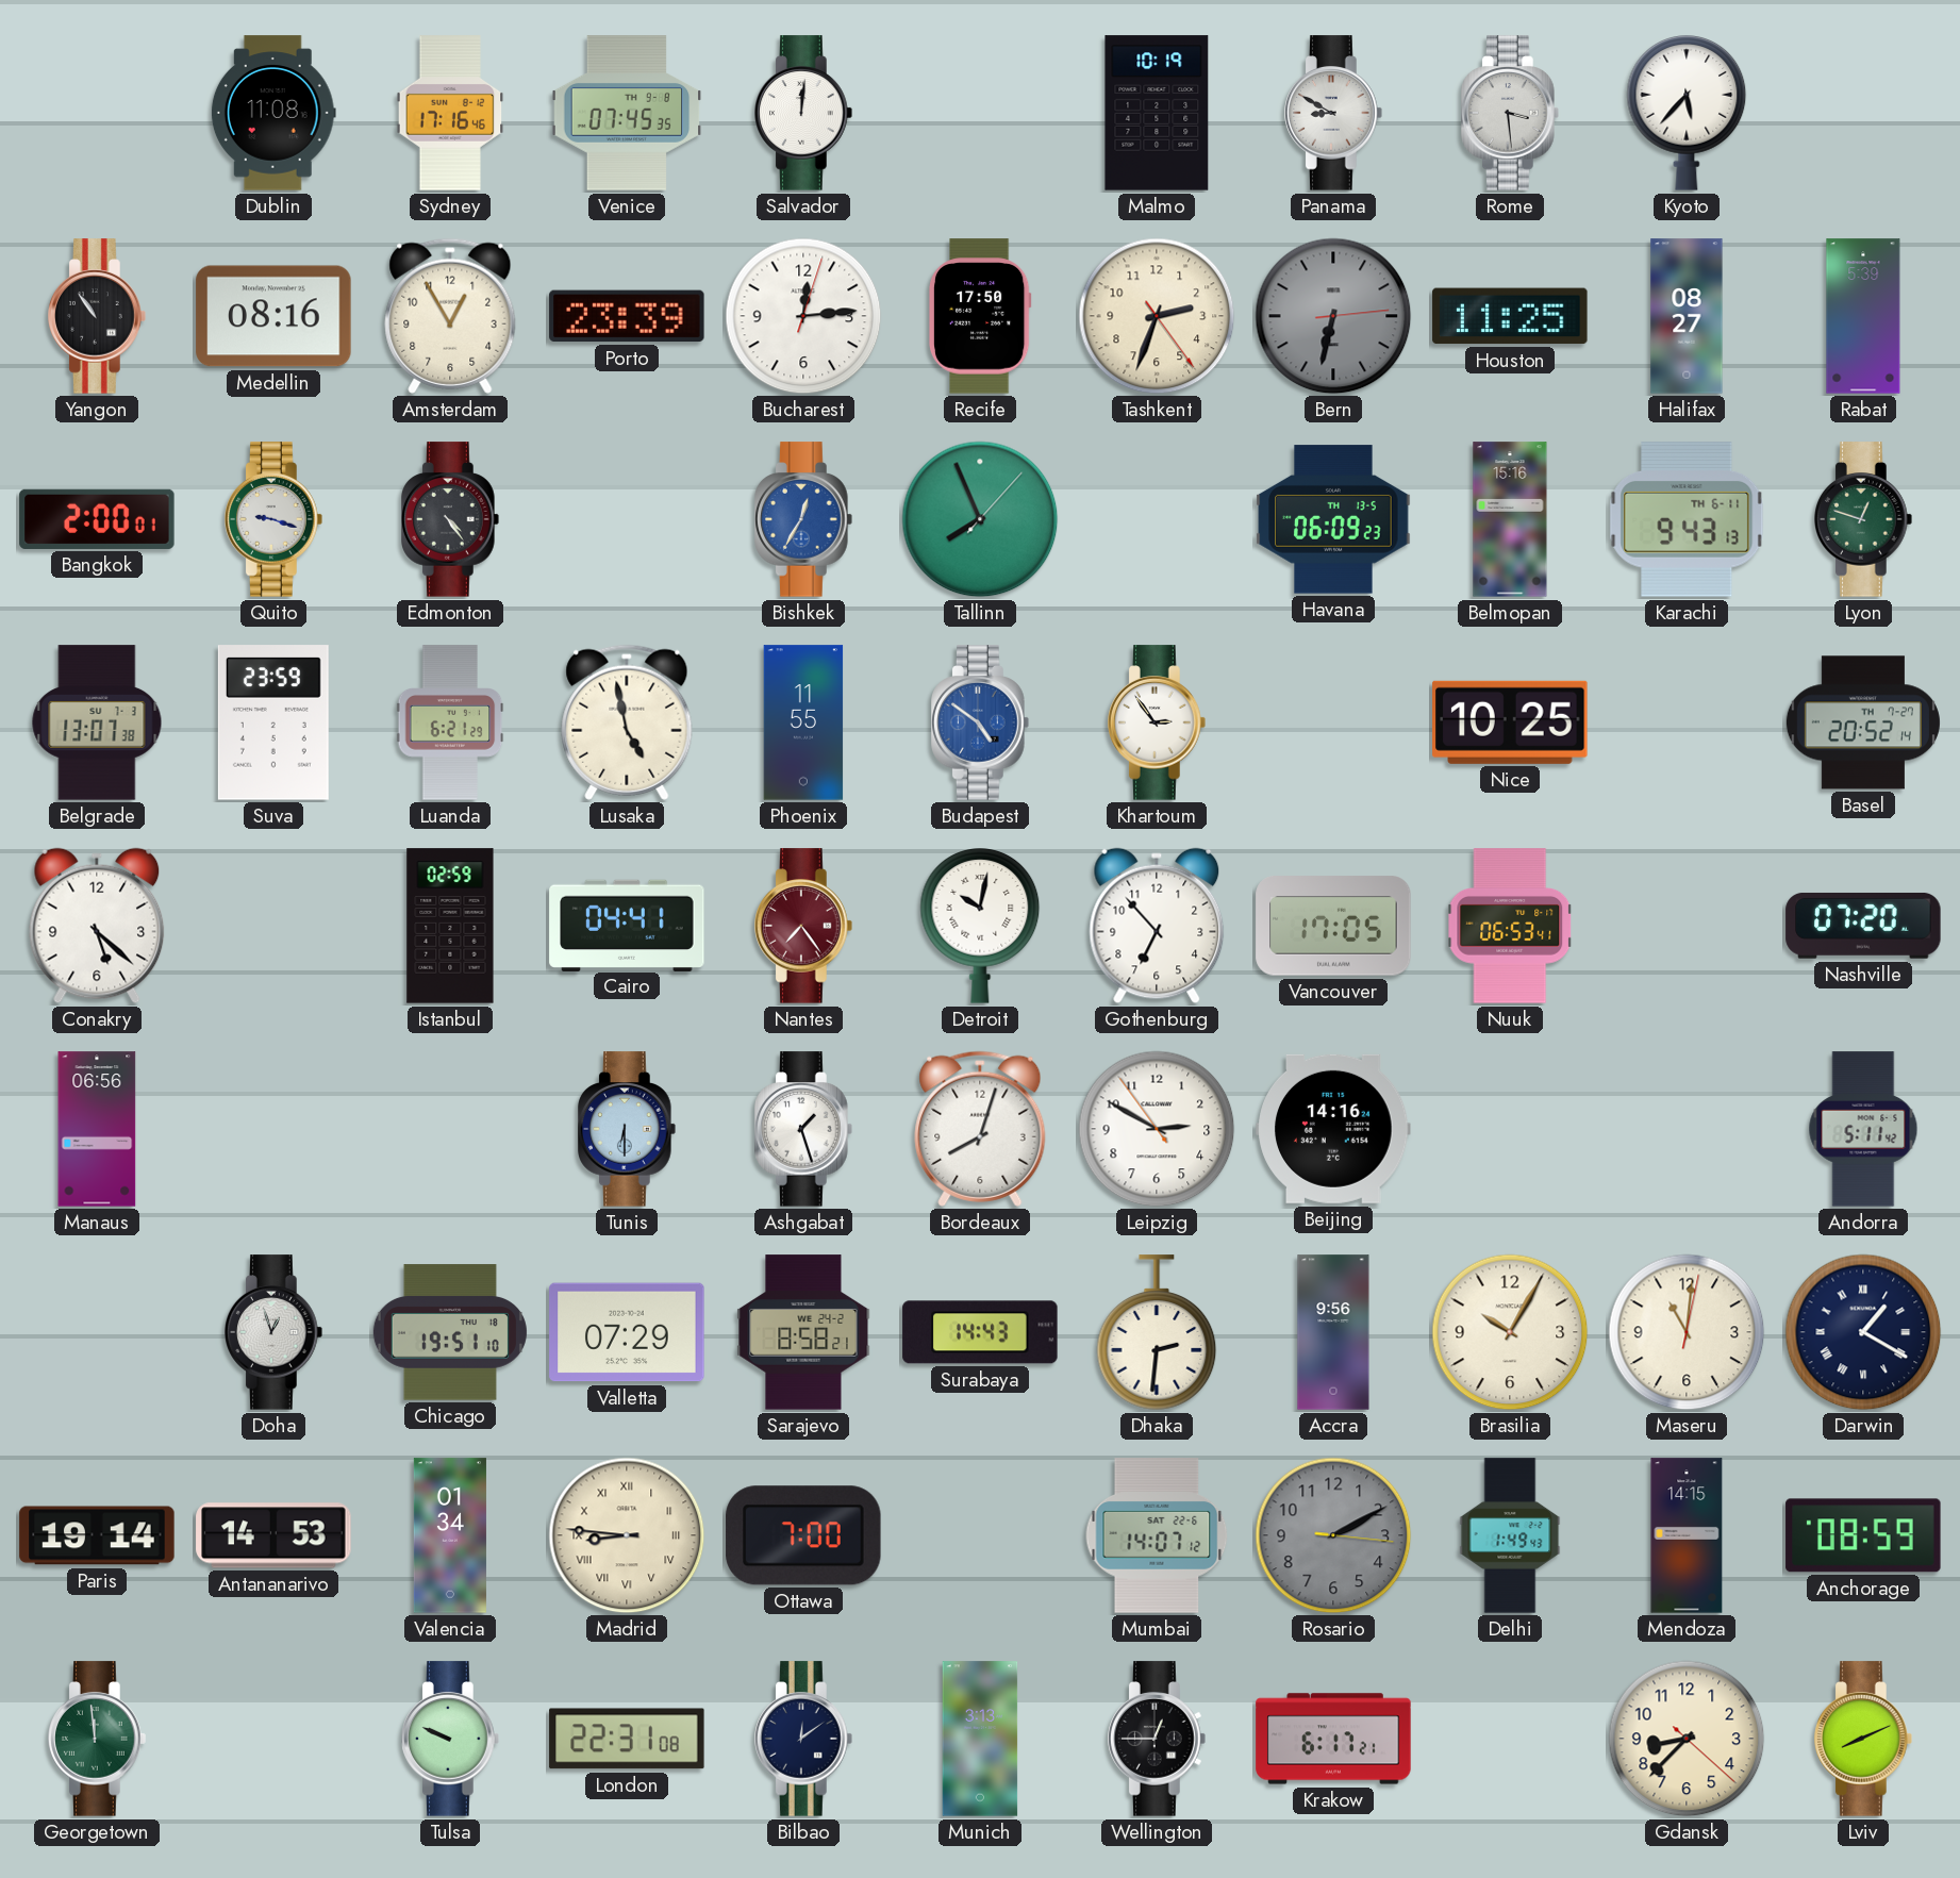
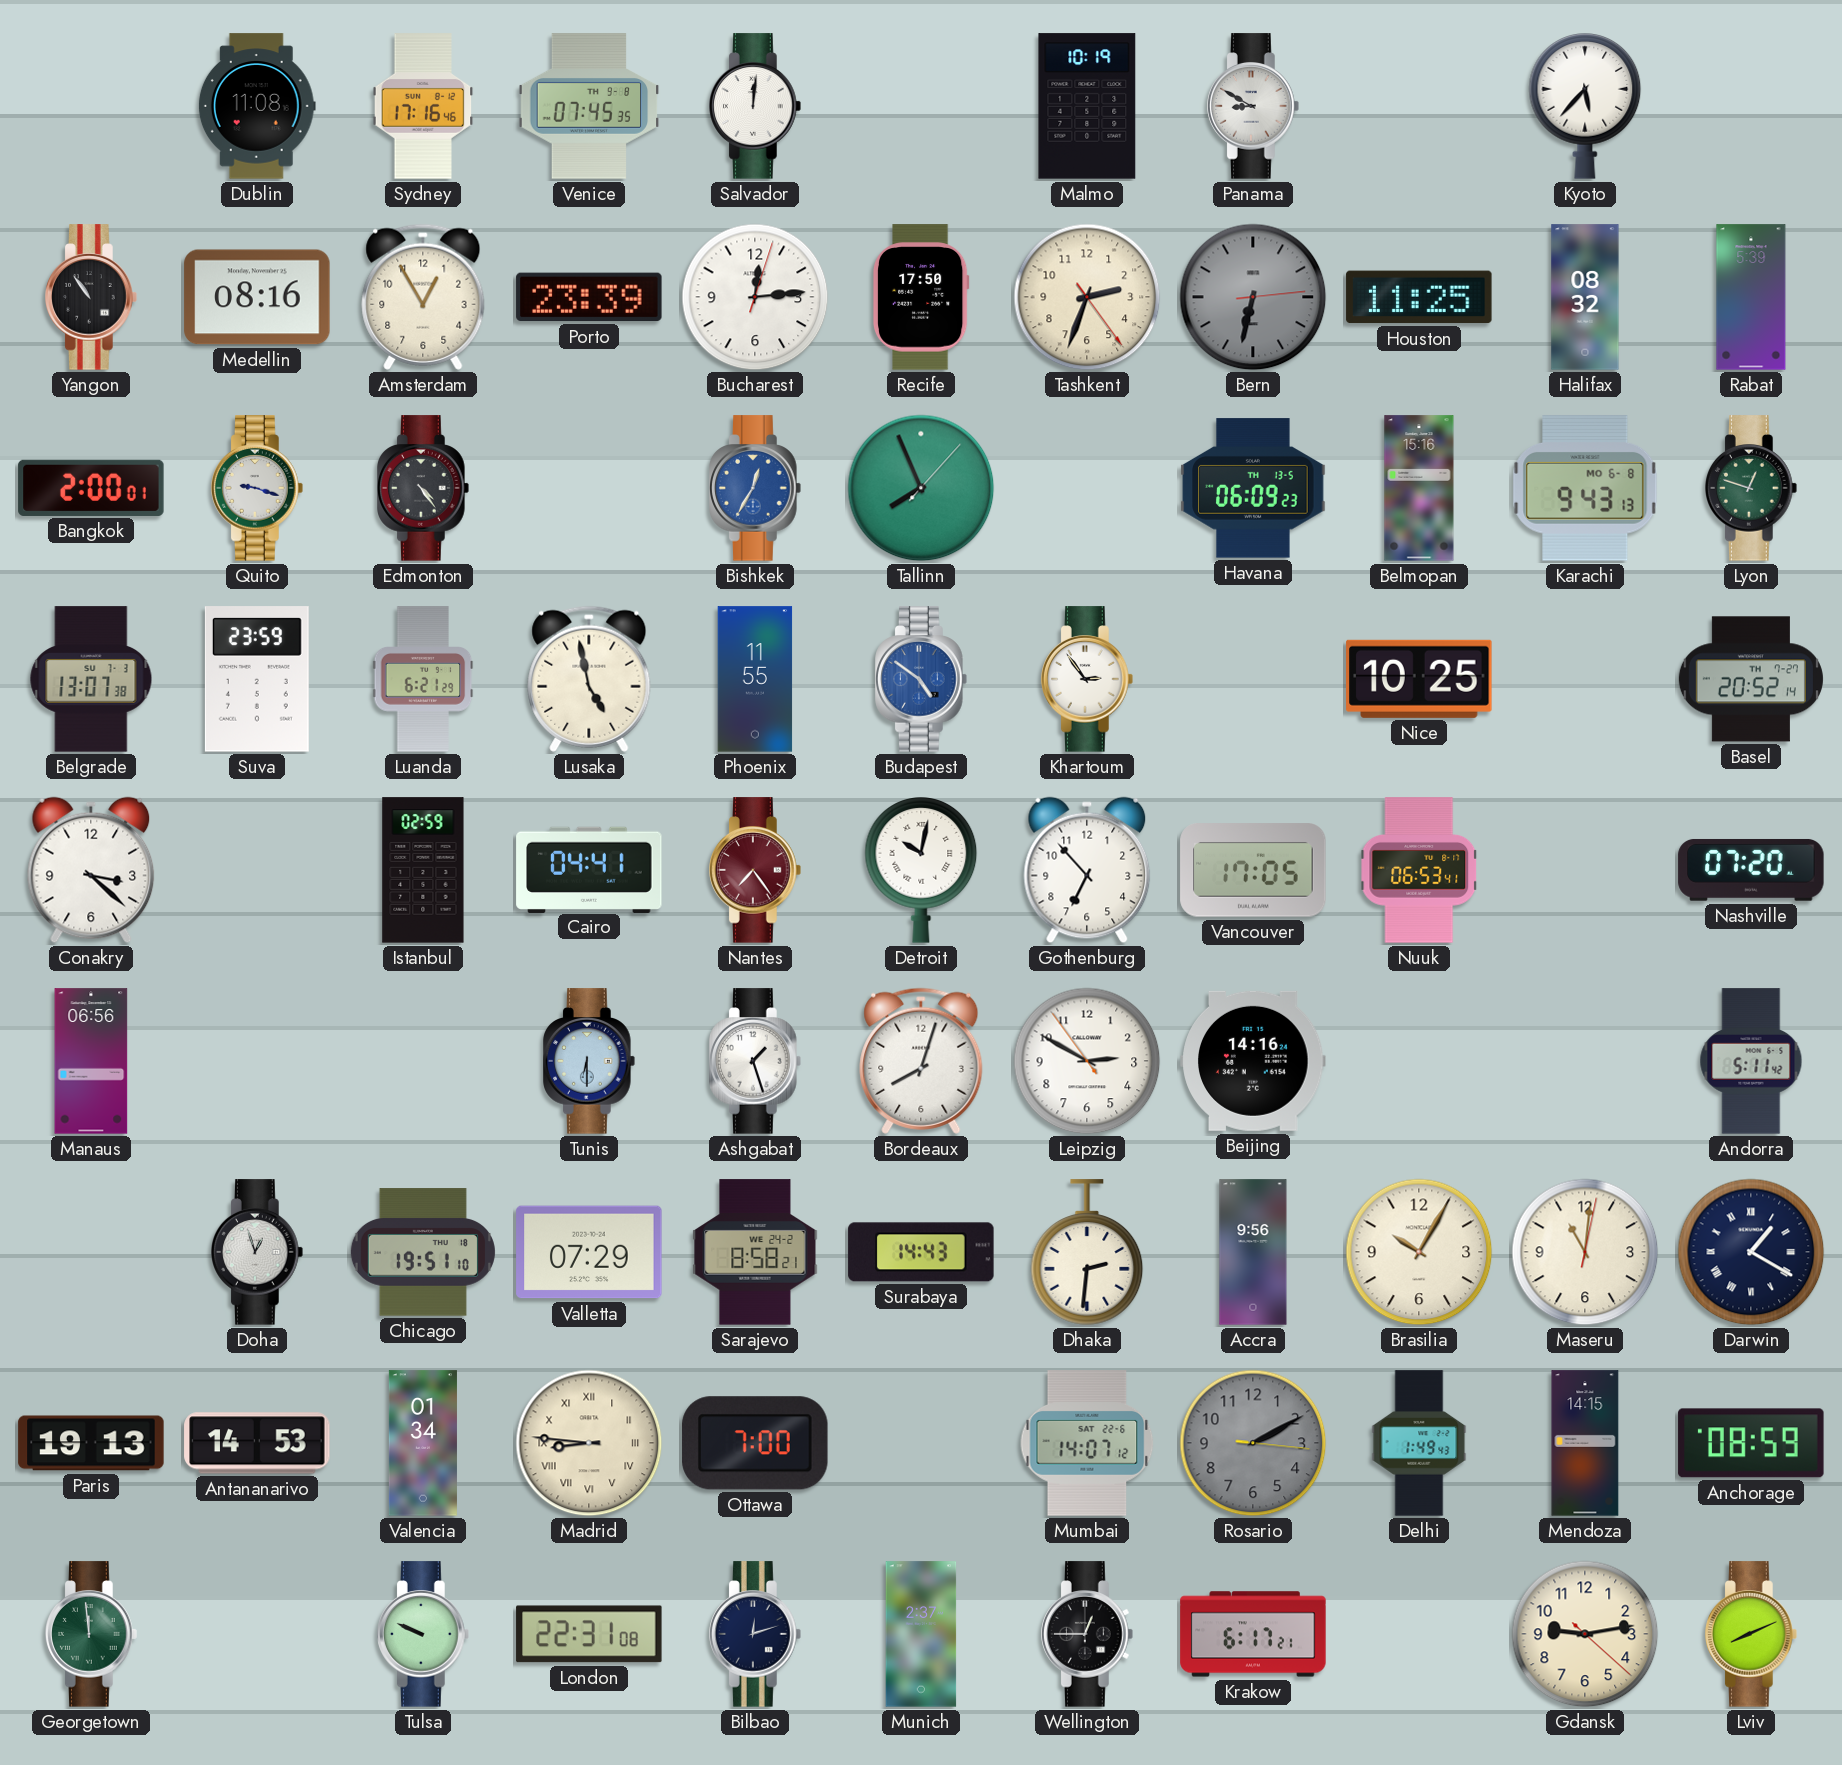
Rome: 3:29 -> none
Halifax: 08:27 -> 08:32
Karachi date: TH 6-11 -> MO 6-8
Conakry: 5:22 -> 3:22
Paris: 19:14 -> 19:13
Bilbao: 12:09 -> 12:12
Munich: 3:13 -> 2:37
Gdansk: 8:37 -> 9:13
